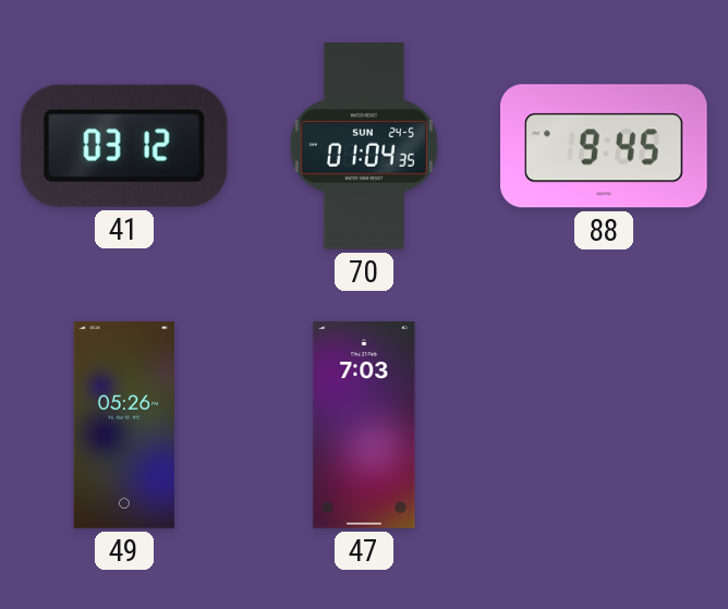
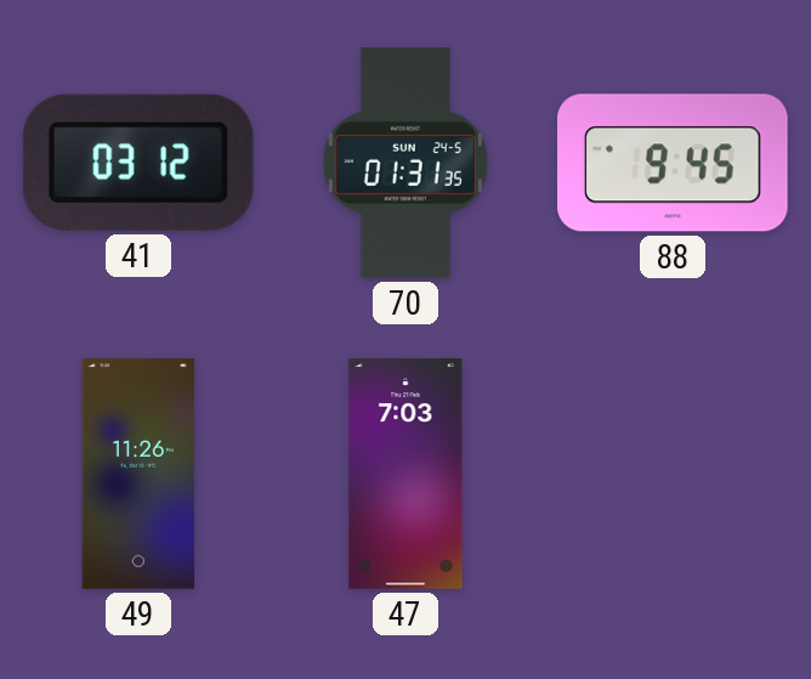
70: 01:04 -> 01:31
49: 05:26 -> 11:26
